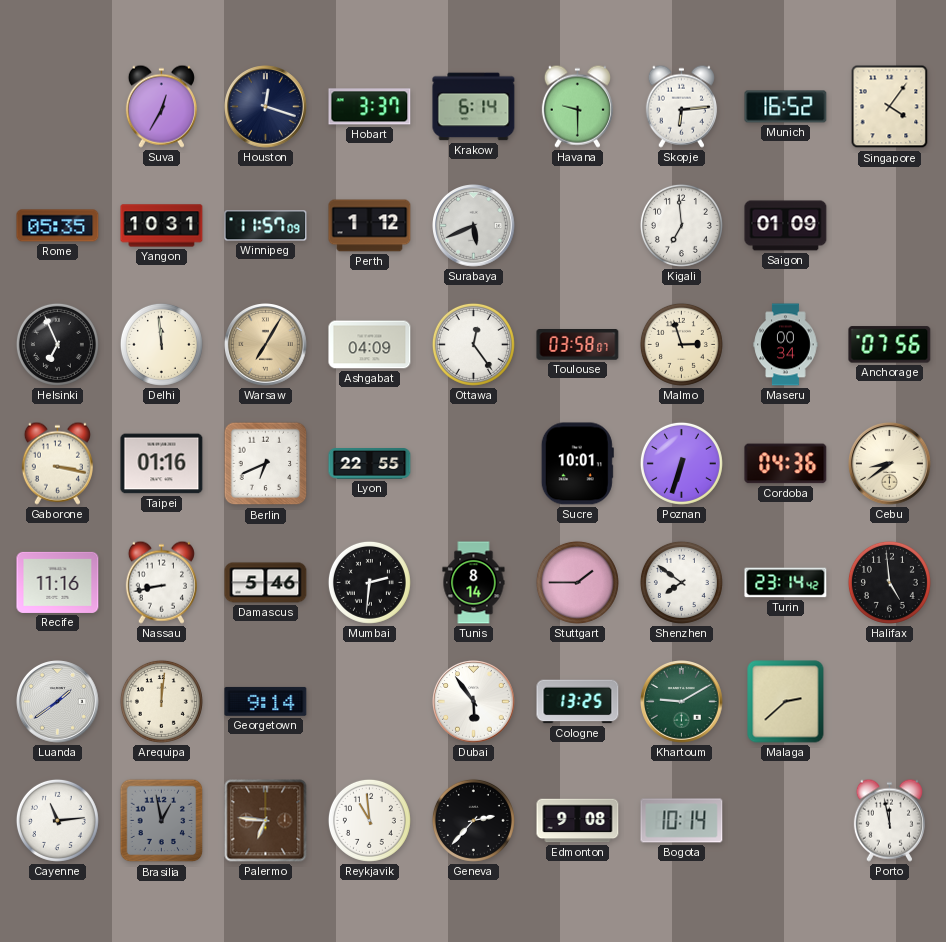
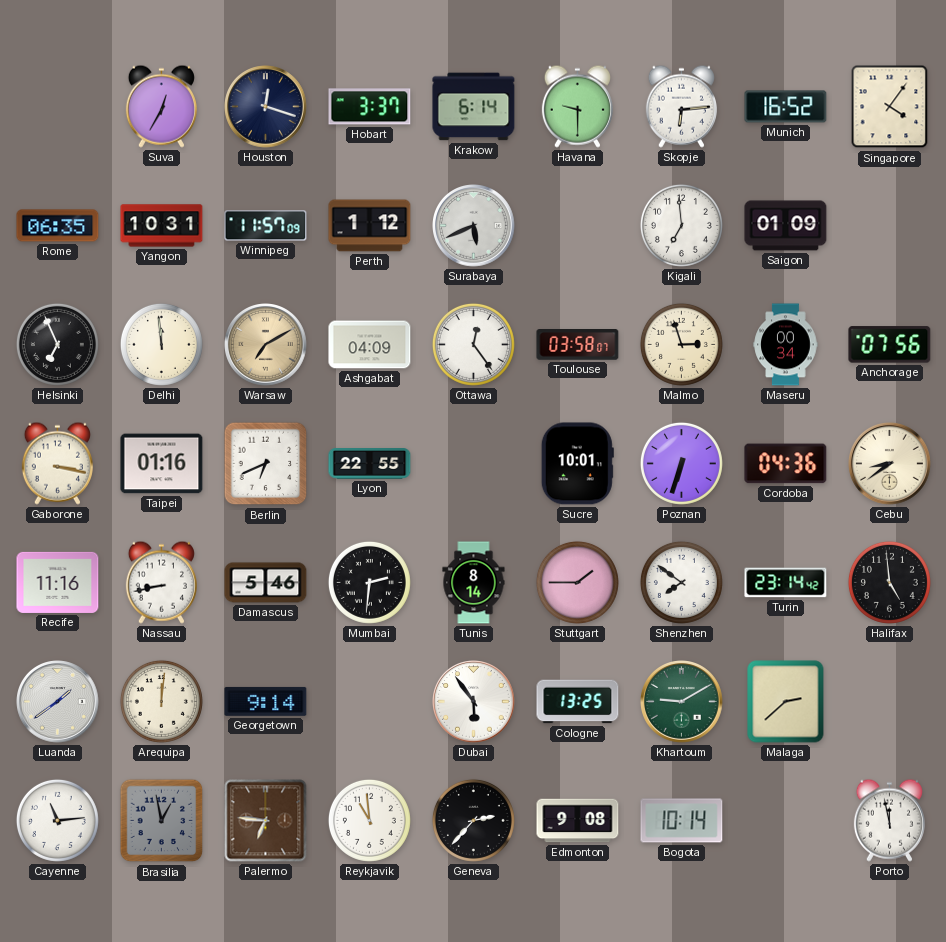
Rome: 05:35 -> 06:35
Warsaw: 7:05 -> 7:10
